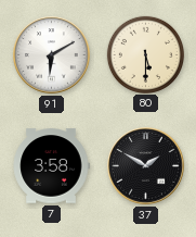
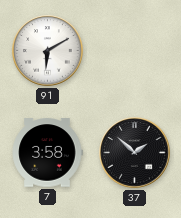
80: 5:30 -> none
37: 1:50 -> 1:52
